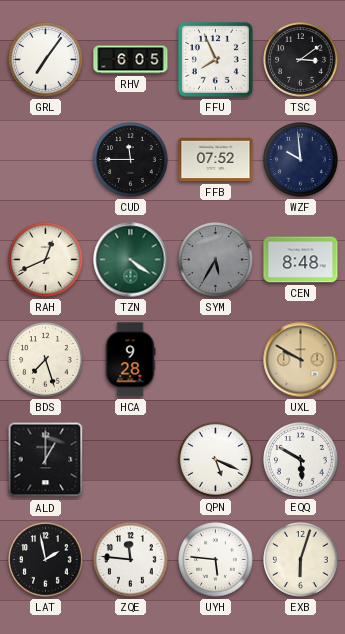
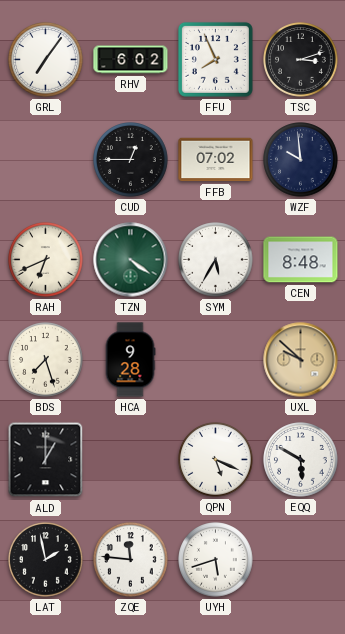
RHV: 6:05 -> 6:02
TSC: 3:09 -> 3:12
CUD: 11:45 -> 12:45
FFB: 07:52 -> 07:02
RAH: 12:41 -> 6:41
SYM dial: grey -> white
UXL: 9:50 -> 9:52
UYH: 5:46 -> 5:42
EXB: 6:03 -> none
